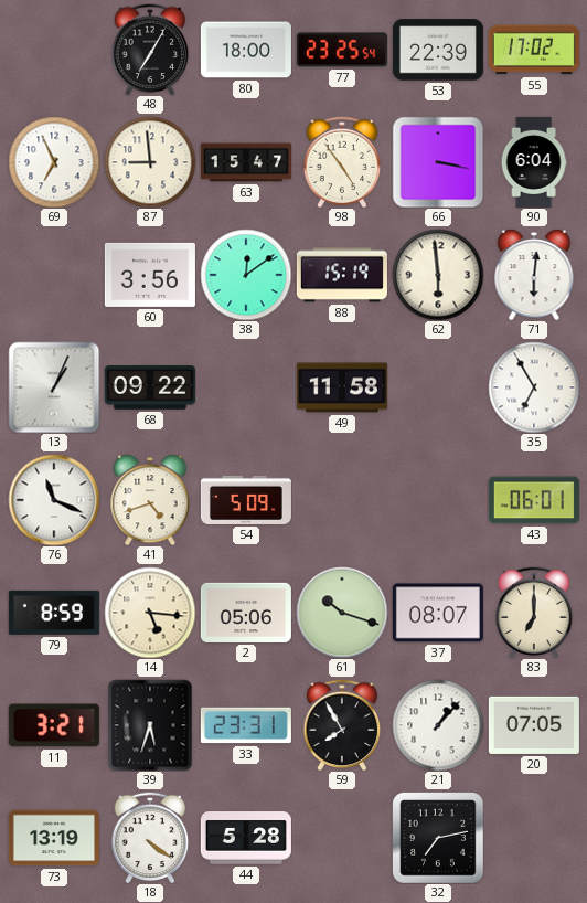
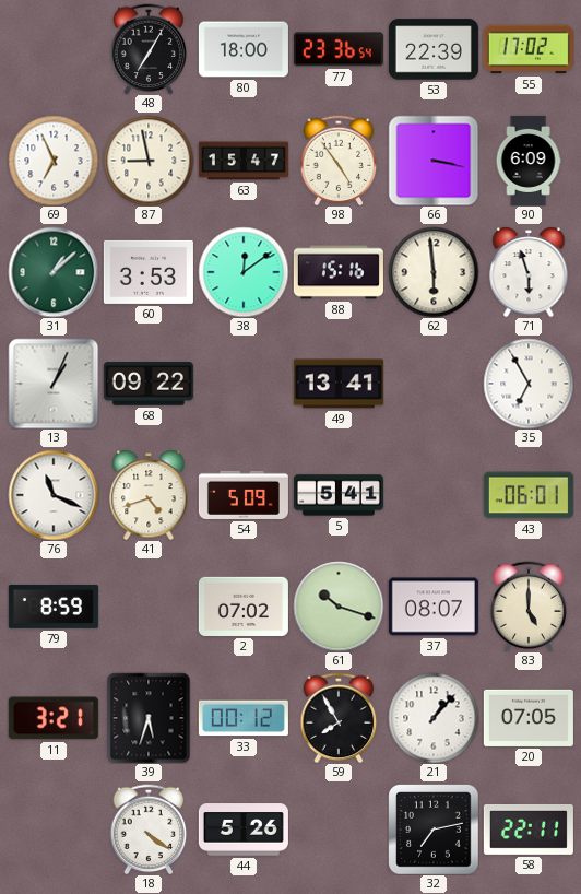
77: 23:25 -> 23:36
87: 8:59 -> 8:58
90: 6:04 -> 6:09
31: none -> 1:08
60: 3:56 -> 3:53
88: 15:19 -> 15:16
71: 6:01 -> 5:57
49: 11:58 -> 13:41
5: none -> 5:41
14: 5:16 -> none
2: 05:06 -> 07:02
83: 7:00 -> 5:00
33: 23:31 -> 00:12
73: 13:19 -> none
44: 5:28 -> 5:26
58: none -> 22:11
